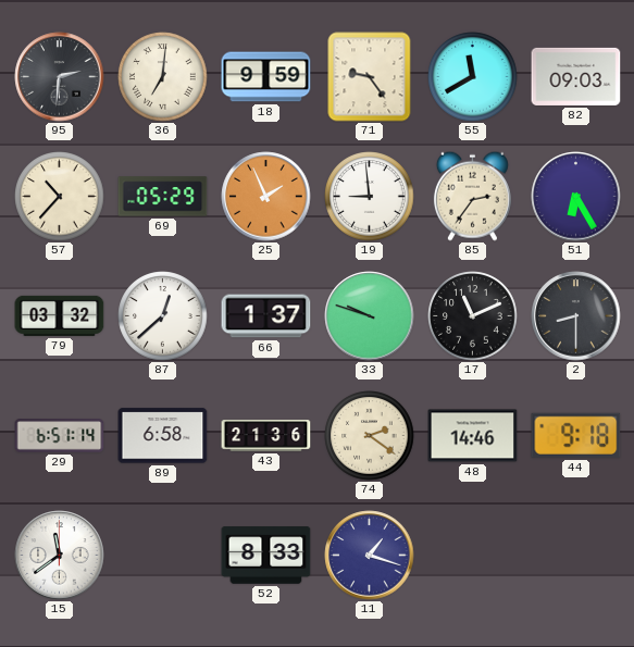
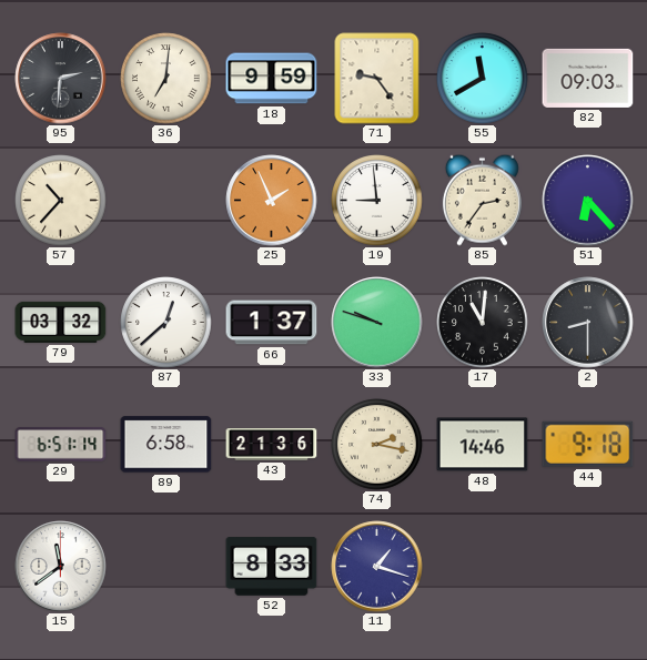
69: 05:29 -> none
51: 6:25 -> 6:23
17: 11:11 -> 11:01
74: 2:21 -> 2:17
